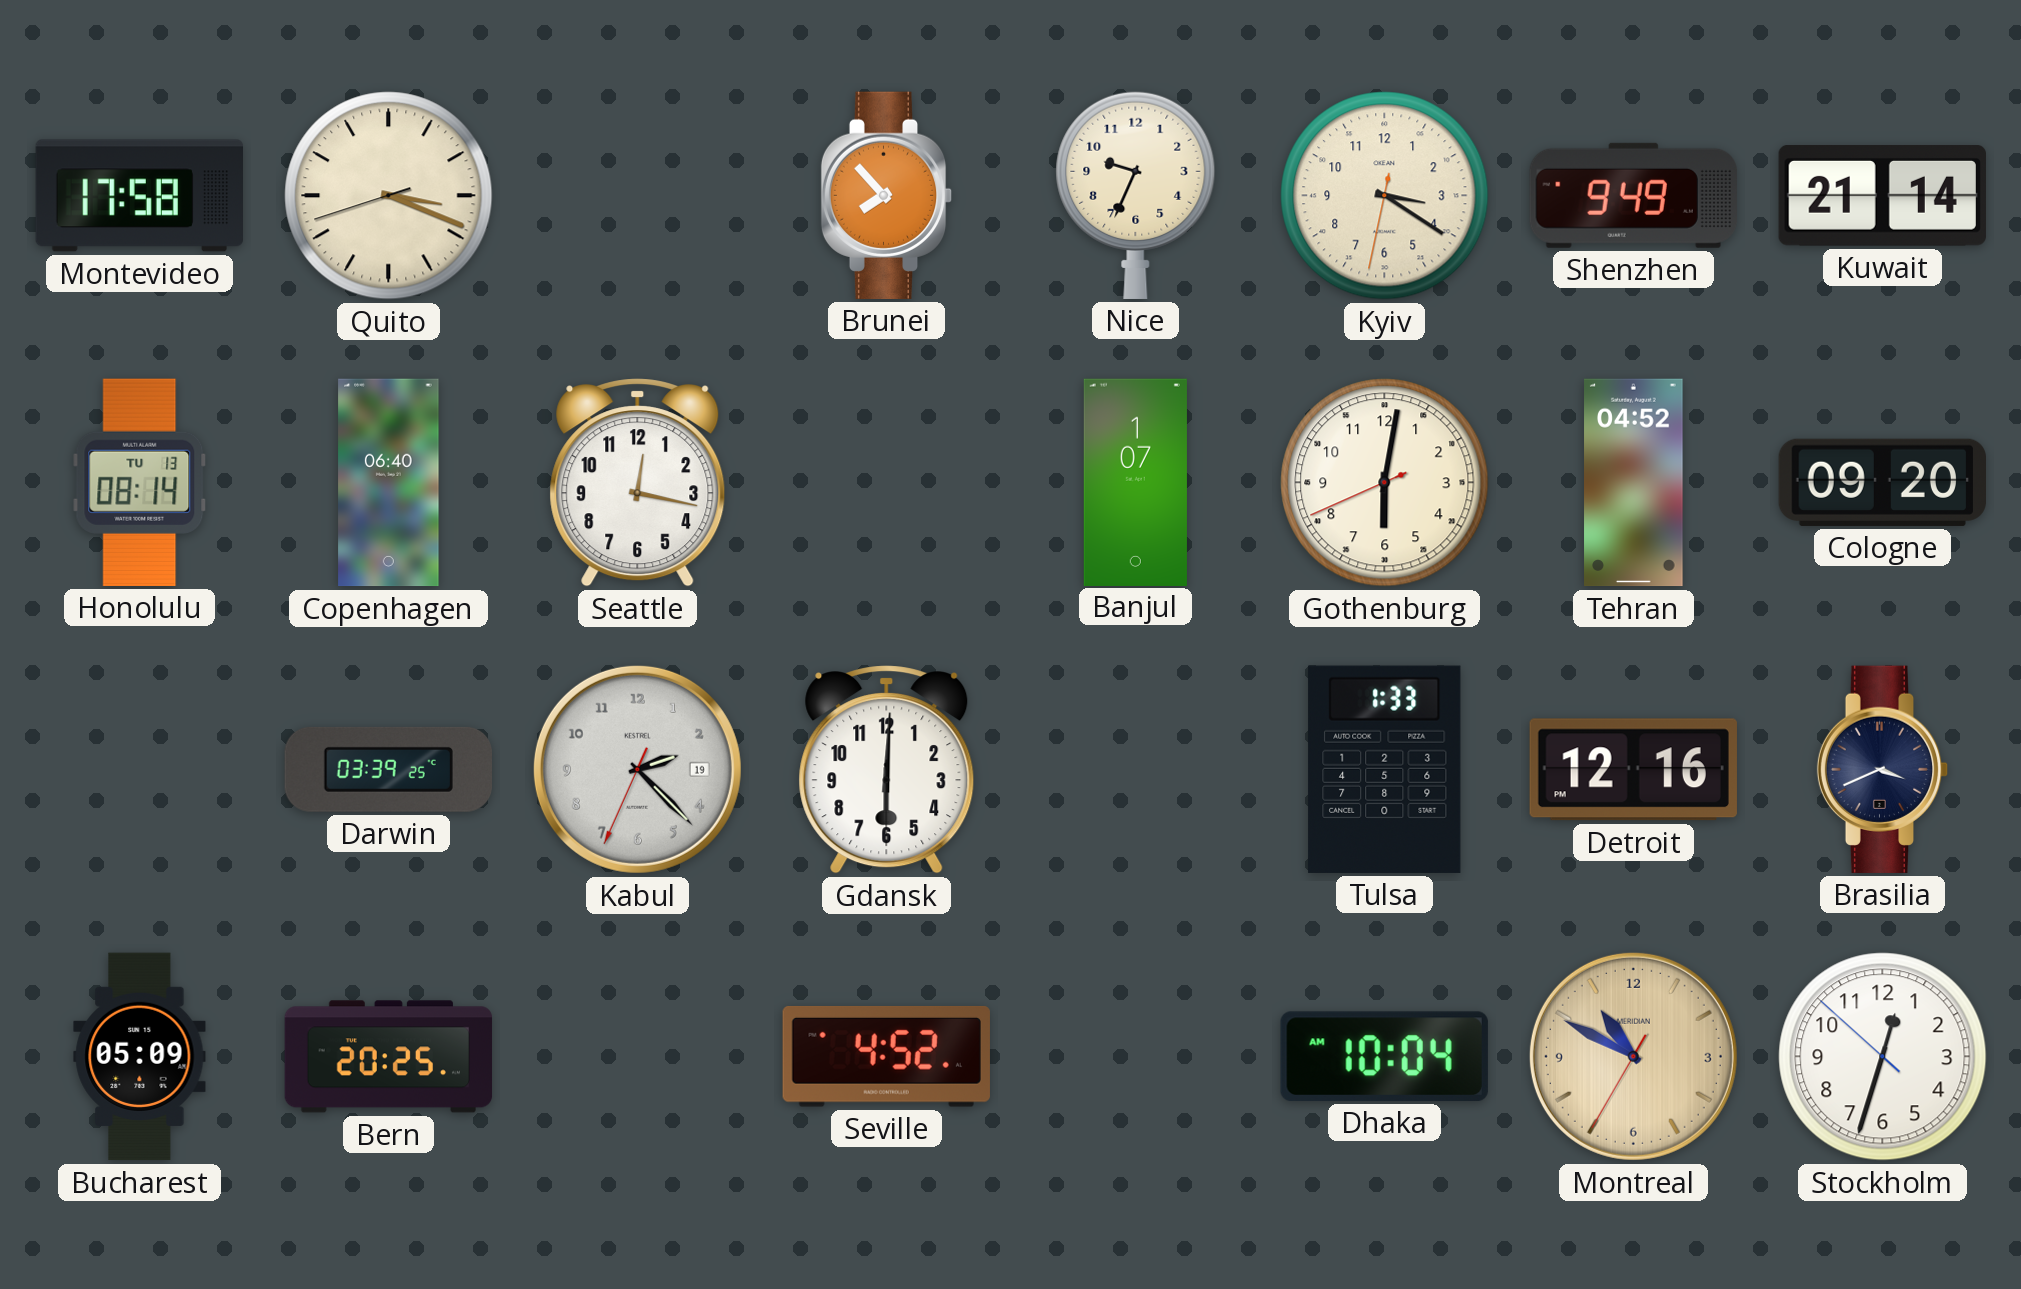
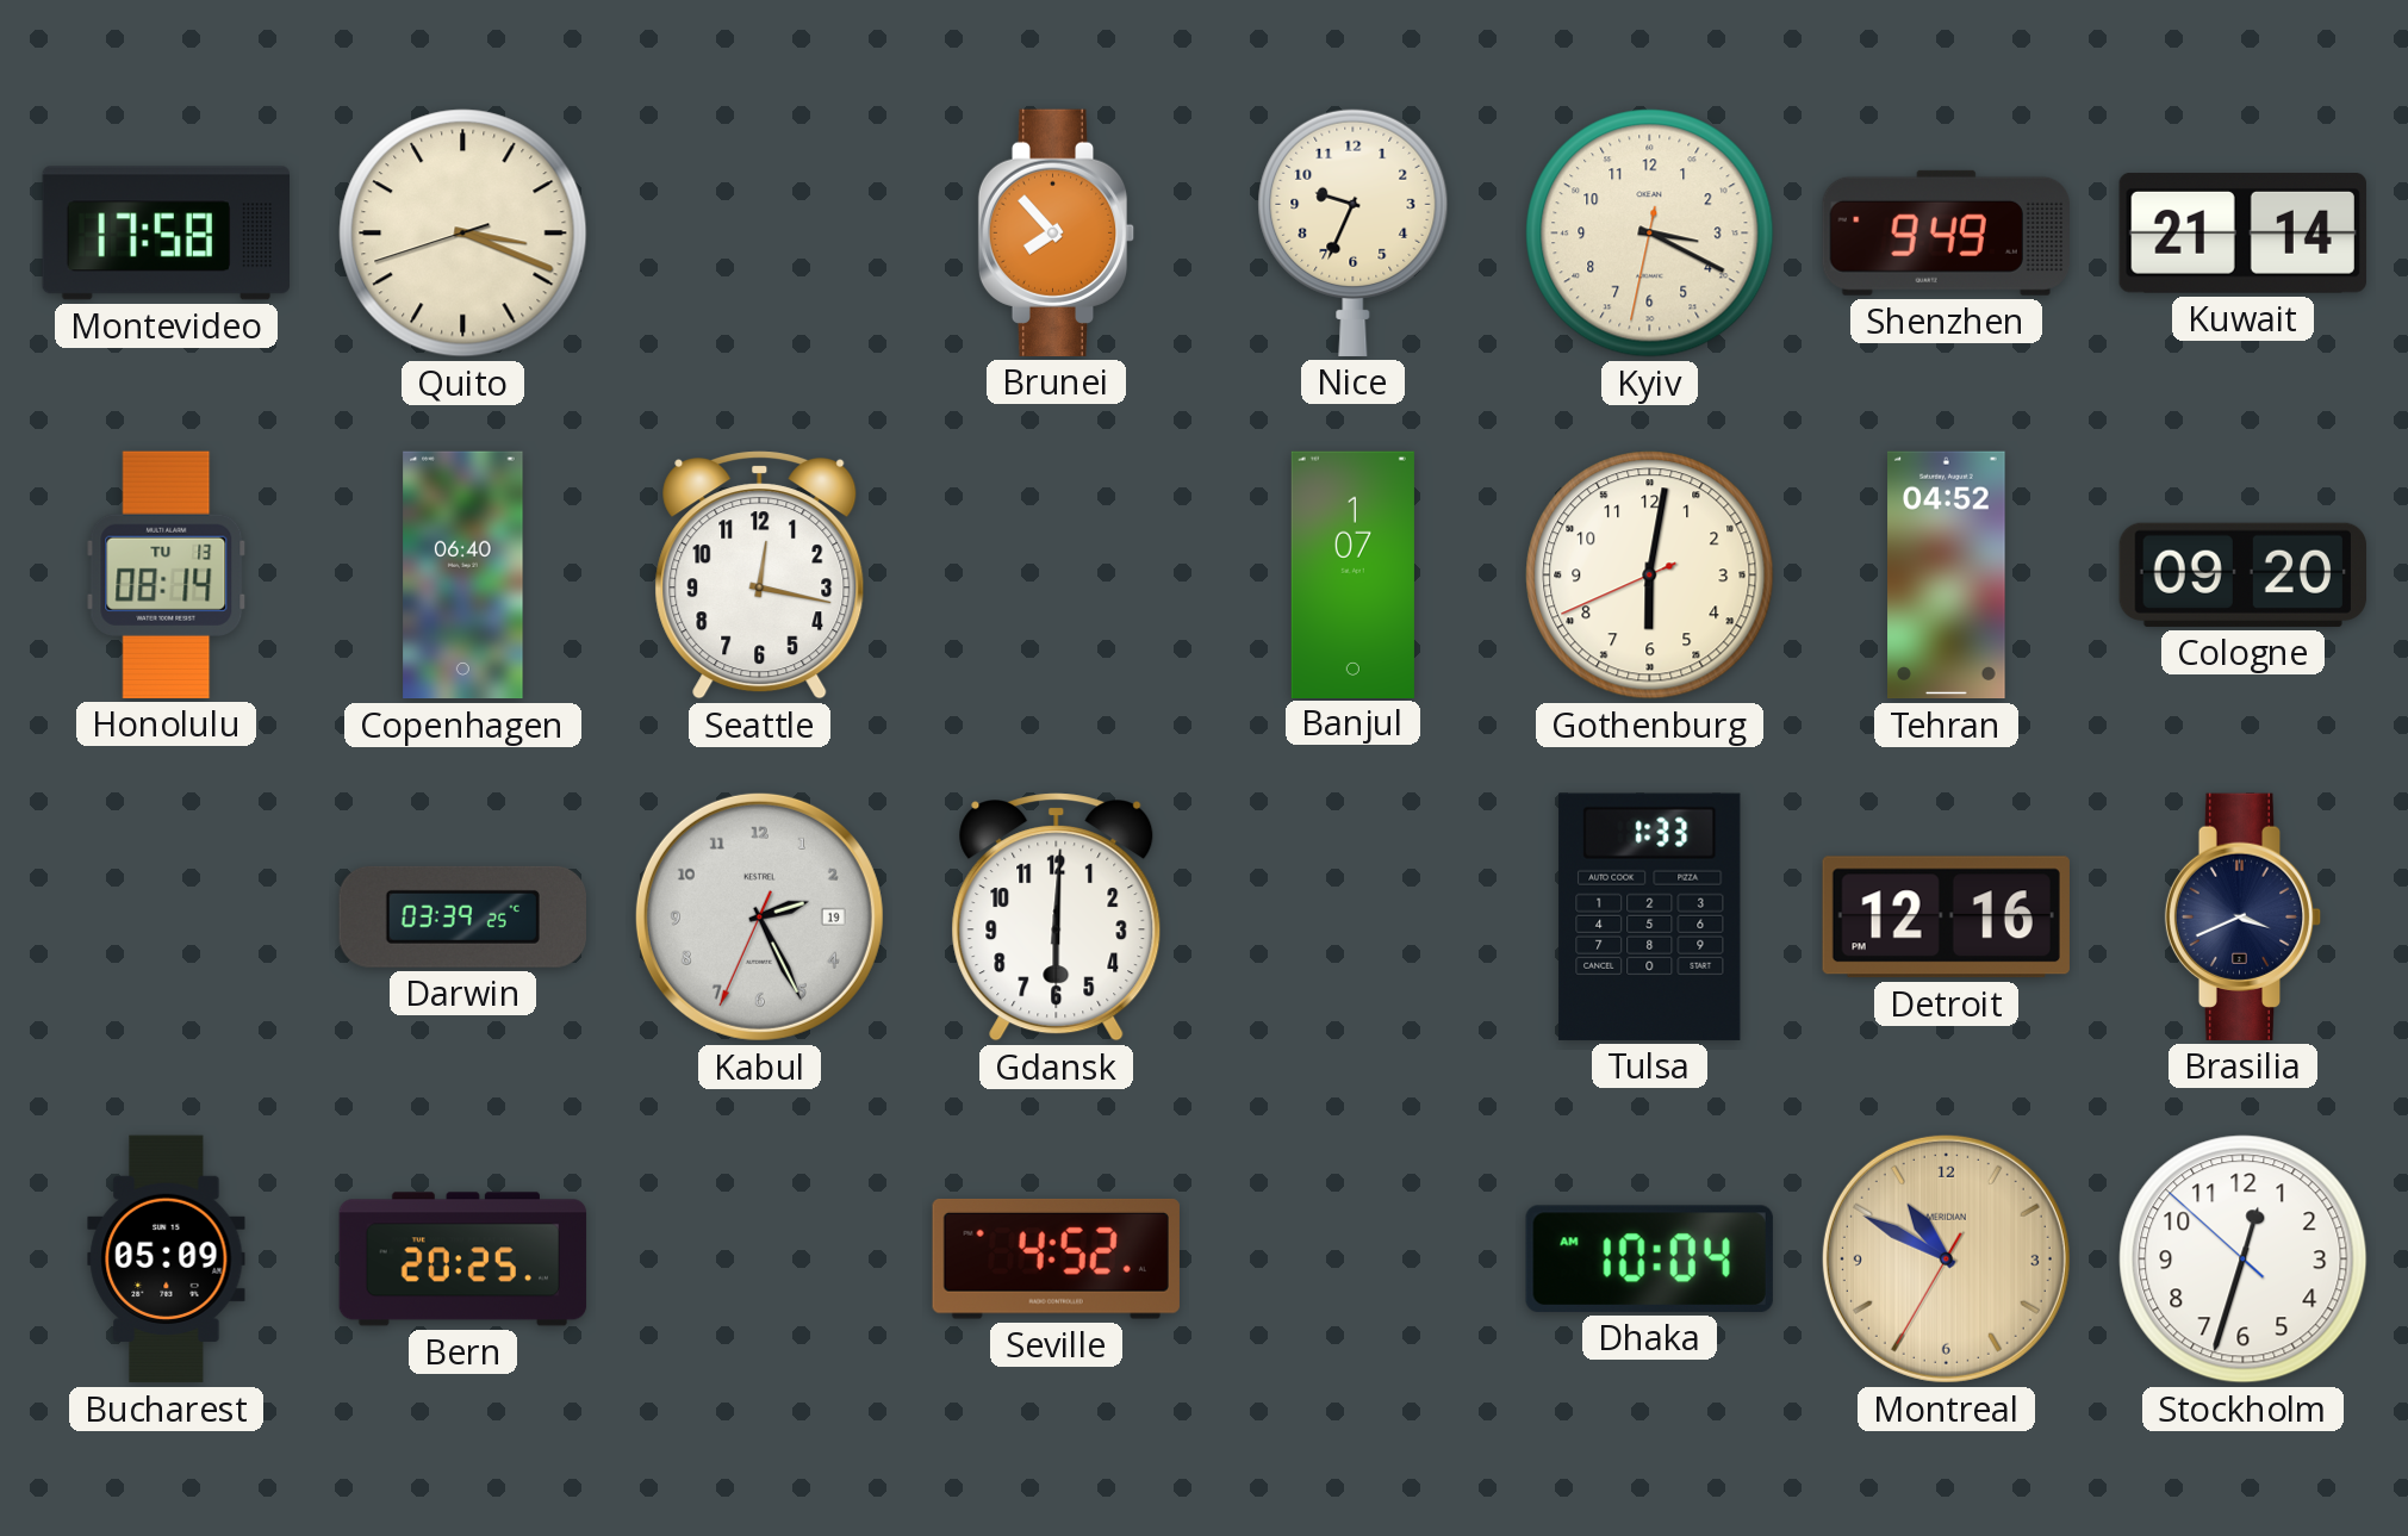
Kyiv: 3:20 -> 3:19
Kabul: 2:22 -> 2:25
